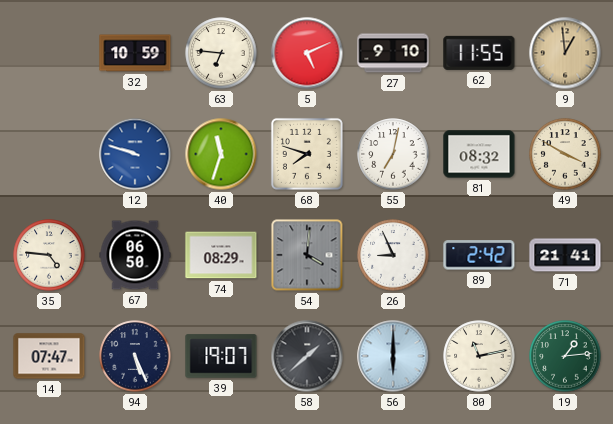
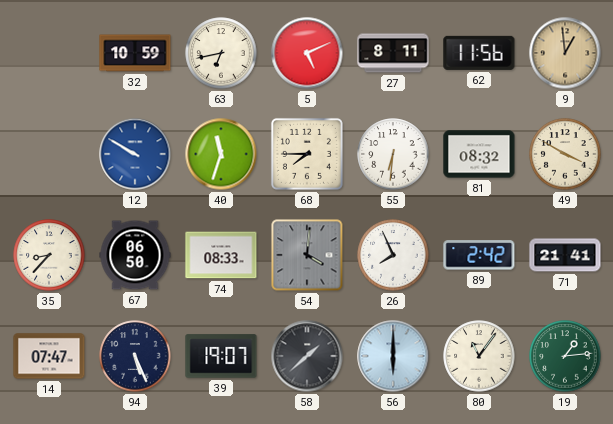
63: 6:46 -> 6:43
27: 9:10 -> 8:11
62: 11:55 -> 11:56
12: 9:48 -> 9:50
68: 7:48 -> 7:45
55: 7:02 -> 6:31
35: 4:46 -> 8:37
74: 08:29 -> 08:33
26: 8:56 -> 7:56
80: 11:13 -> 11:06
